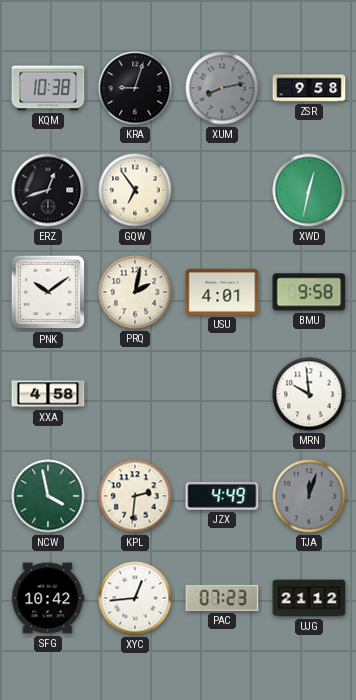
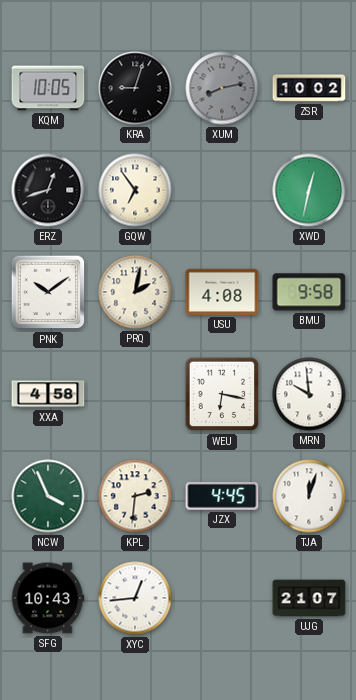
KQM: 10:38 -> 10:05
ZSR: 9:58 -> 10:02
USU: 4:01 -> 4:08
WEU: none -> 6:17
NCW: 3:58 -> 3:56
JZX: 4:49 -> 4:45
TJA dial: grey -> white
SFG: 10:42 -> 10:43
PAC: 07:23 -> none
UJG: 21:12 -> 21:07
